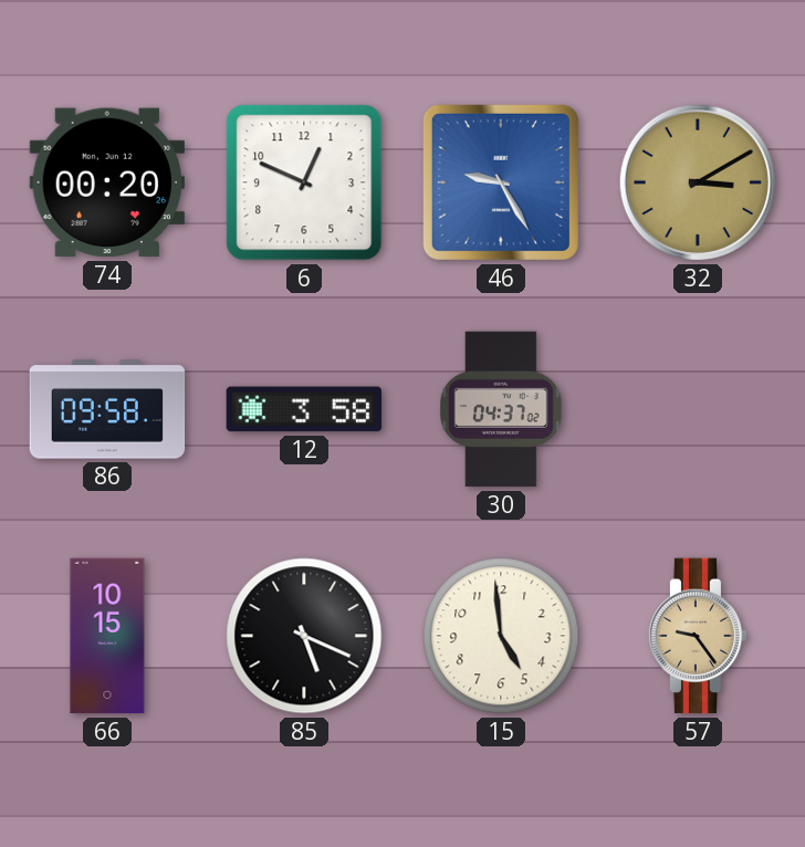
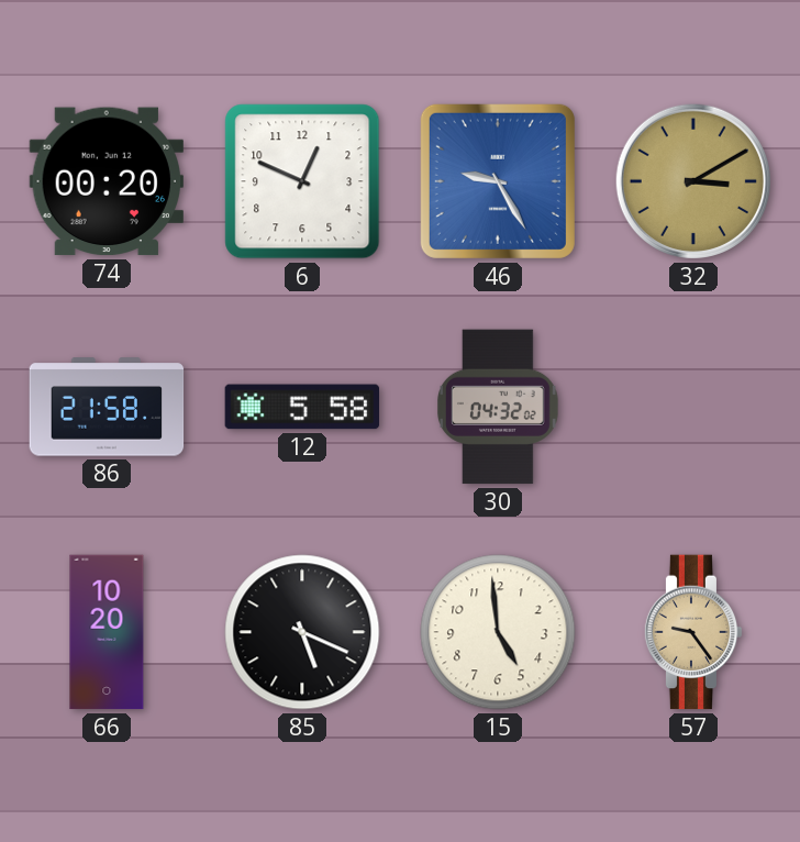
86: 09:58 -> 21:58
12: 3:58 -> 5:58
30: 04:37 -> 04:32
66: 10:15 -> 10:20
